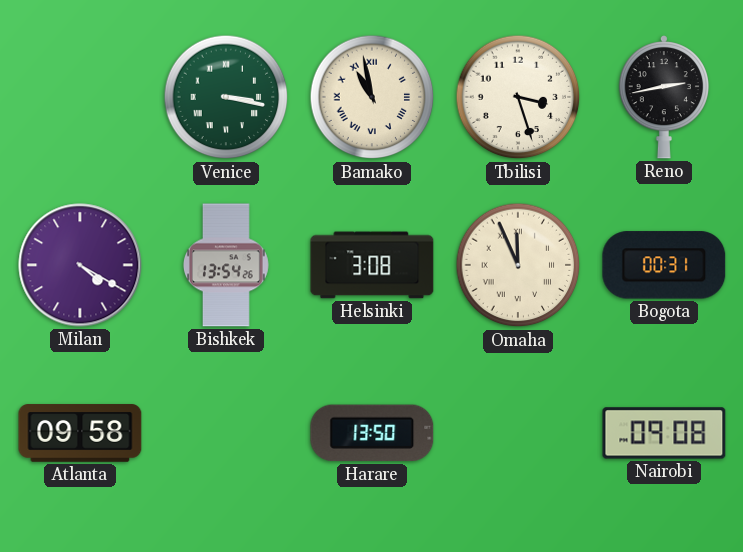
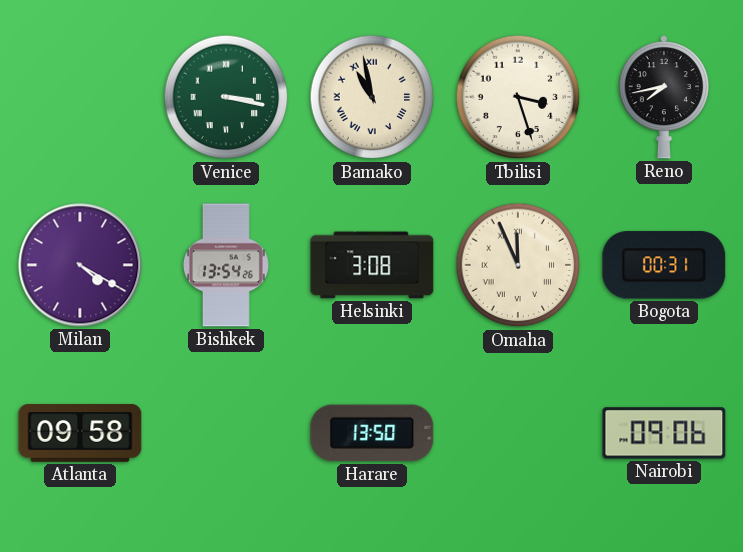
Reno: 2:43 -> 7:43
Nairobi: 09:08 -> 09:06
